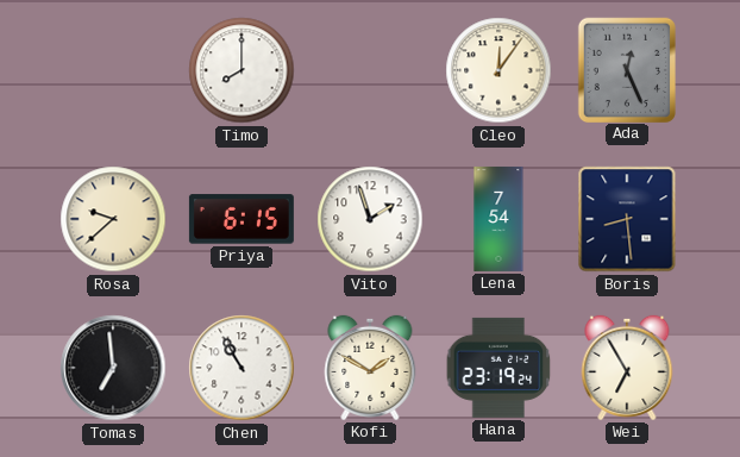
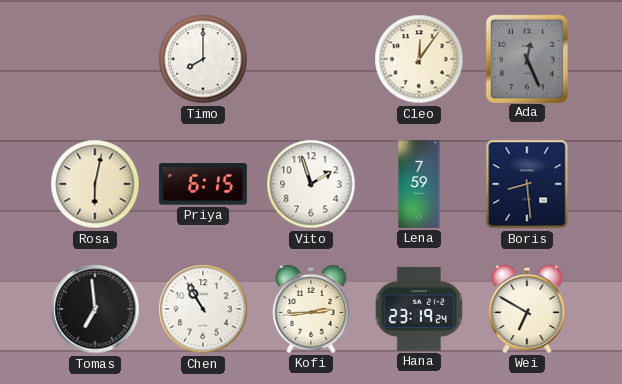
Rosa: 9:38 -> 6:02
Lena: 7:54 -> 7:59
Kofi: 1:50 -> 2:44
Wei: 6:55 -> 6:50
